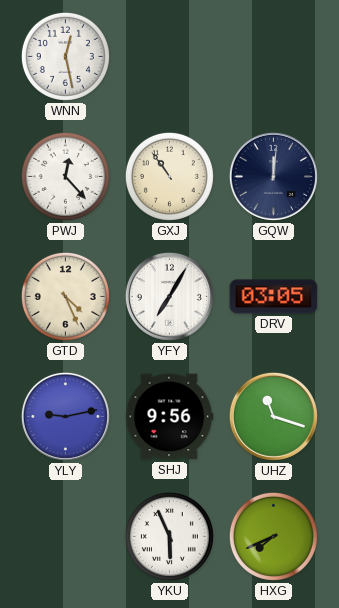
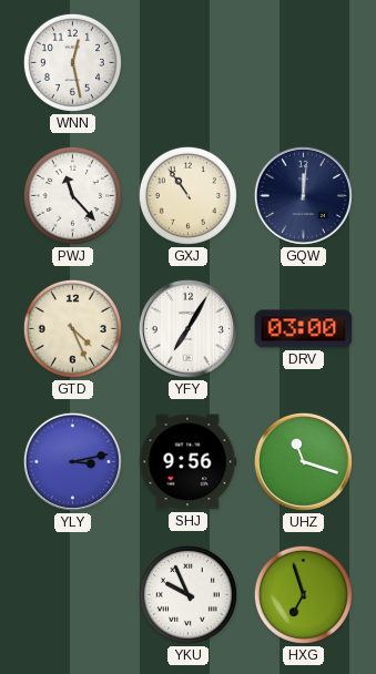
PWJ: 12:23 -> 11:23
DRV: 03:05 -> 03:00
YLY: 9:13 -> 3:13
YKU: 5:56 -> 9:56
HXG: 7:41 -> 6:57
